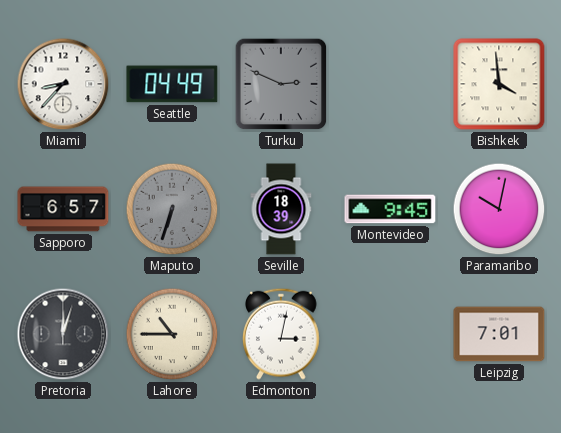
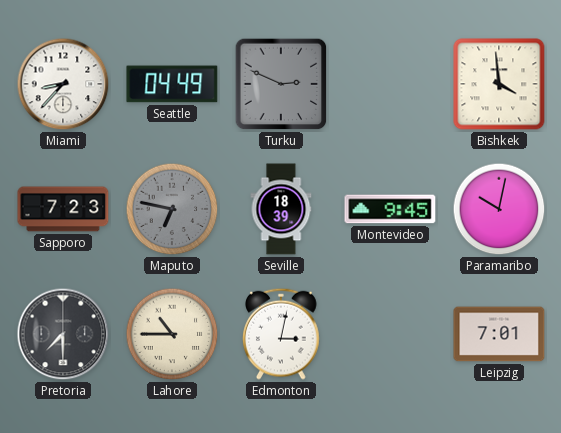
Sapporo: 6:57 -> 7:23
Maputo: 6:33 -> 6:47
Pretoria: 12:03 -> 7:30
